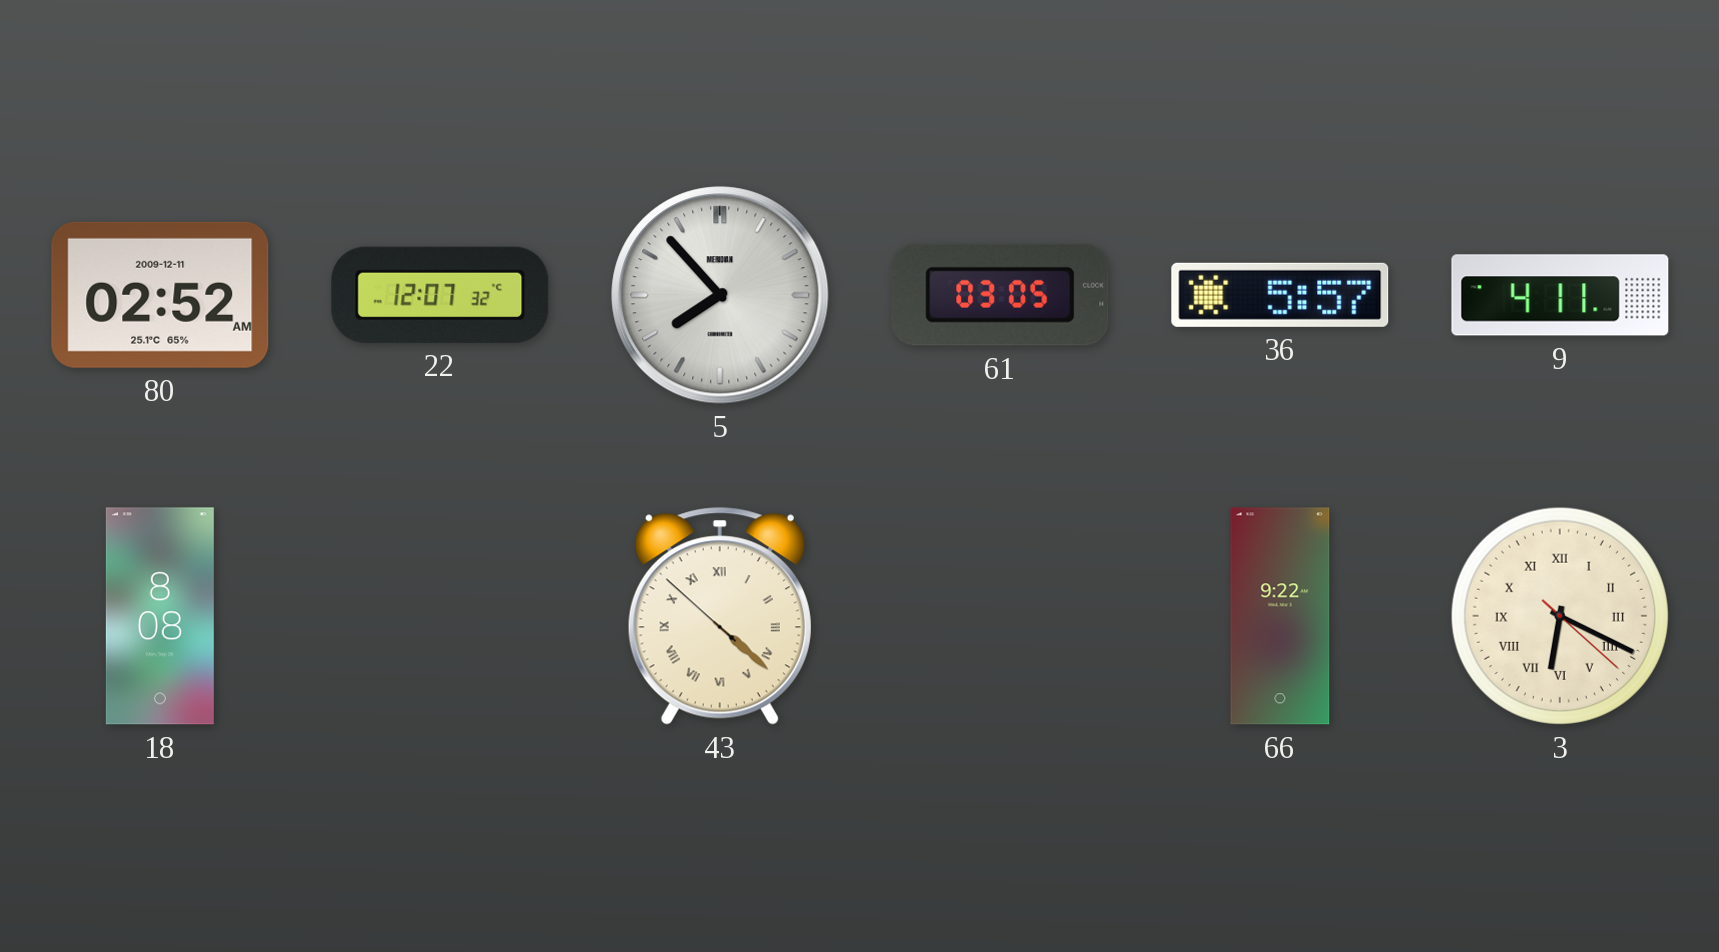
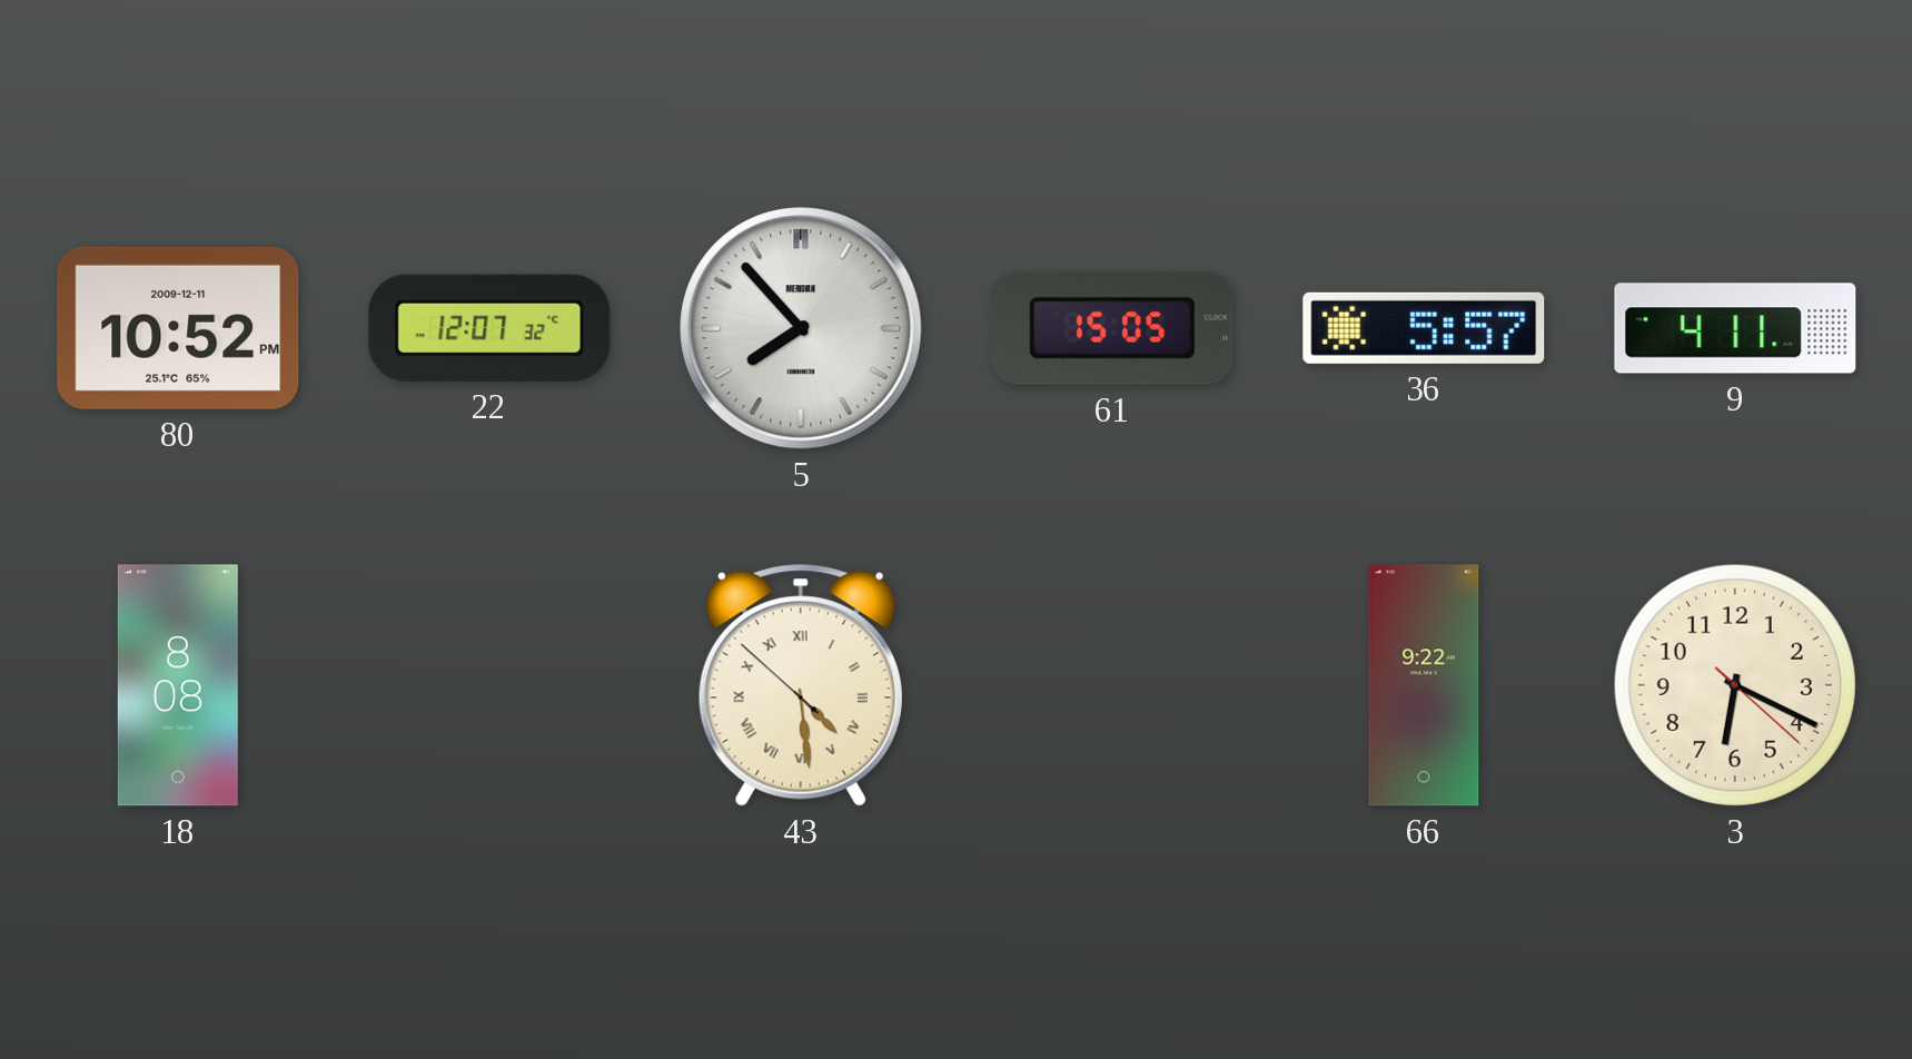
80: 02:52 -> 10:52
61: 03:05 -> 15:05
43: 4:21 -> 4:28
3 numerals: Roman -> Arabic
